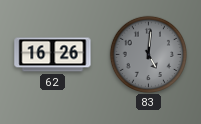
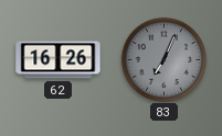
83: 5:01 -> 7:04
